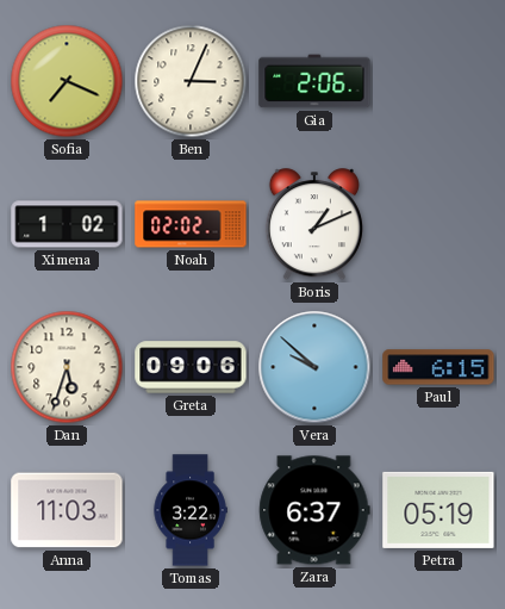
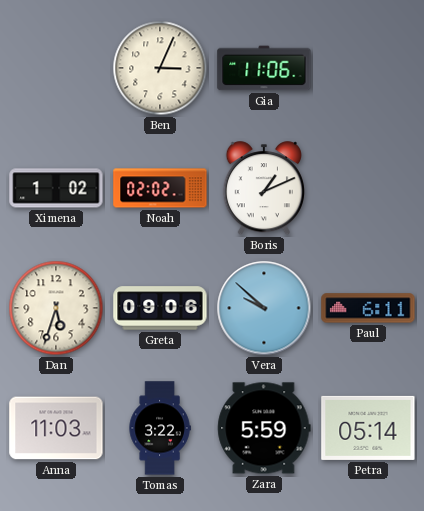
Sofia: 7:19 -> none
Gia: 2:06 -> 11:06
Paul: 6:15 -> 6:11
Zara: 6:37 -> 5:59
Petra: 05:19 -> 05:14
